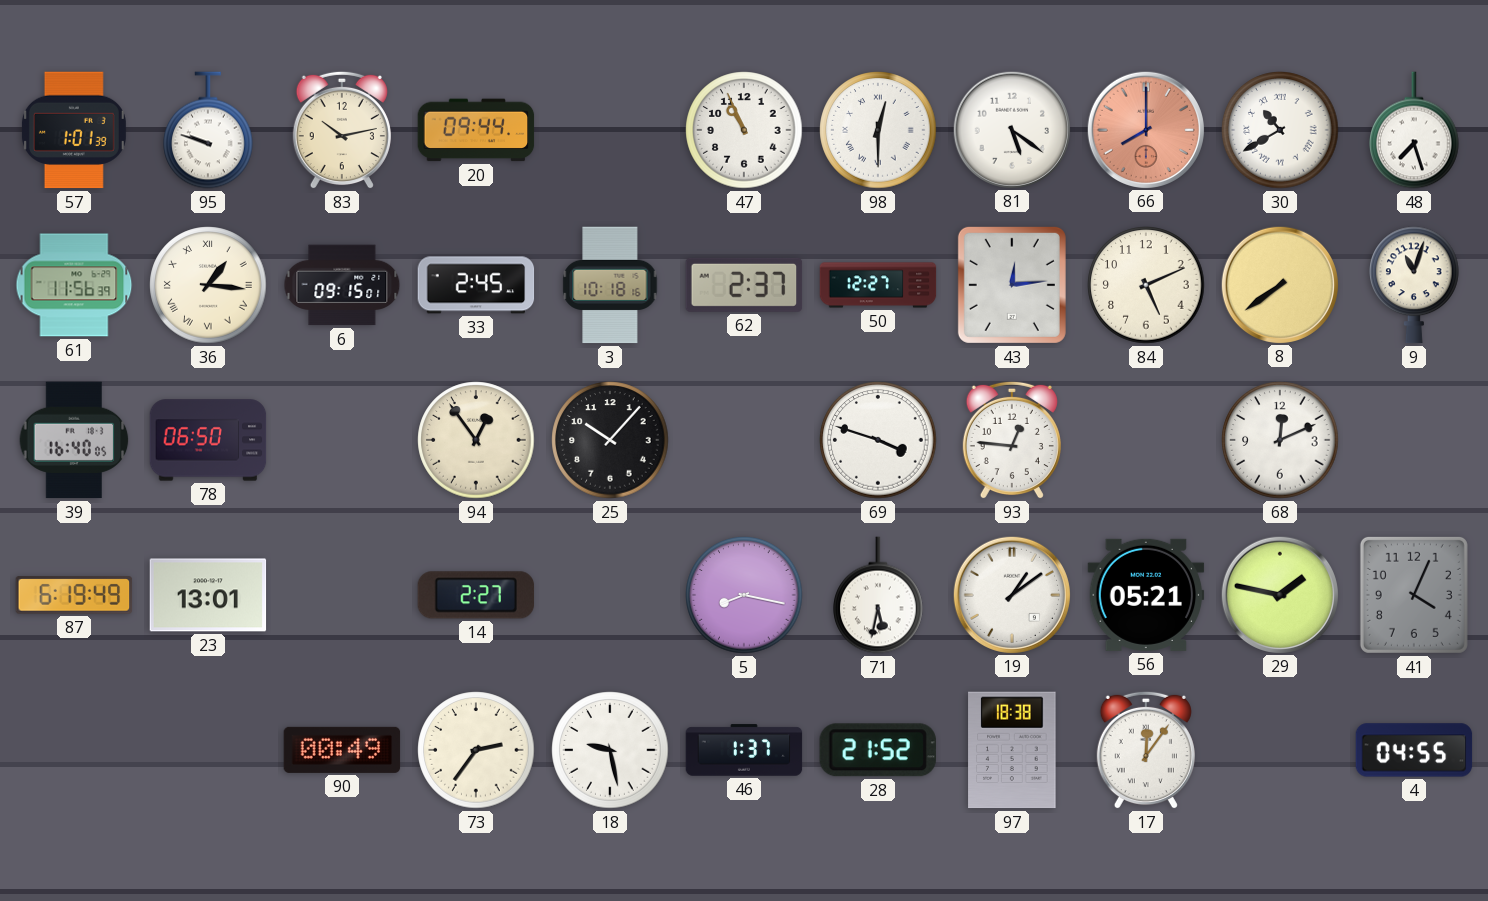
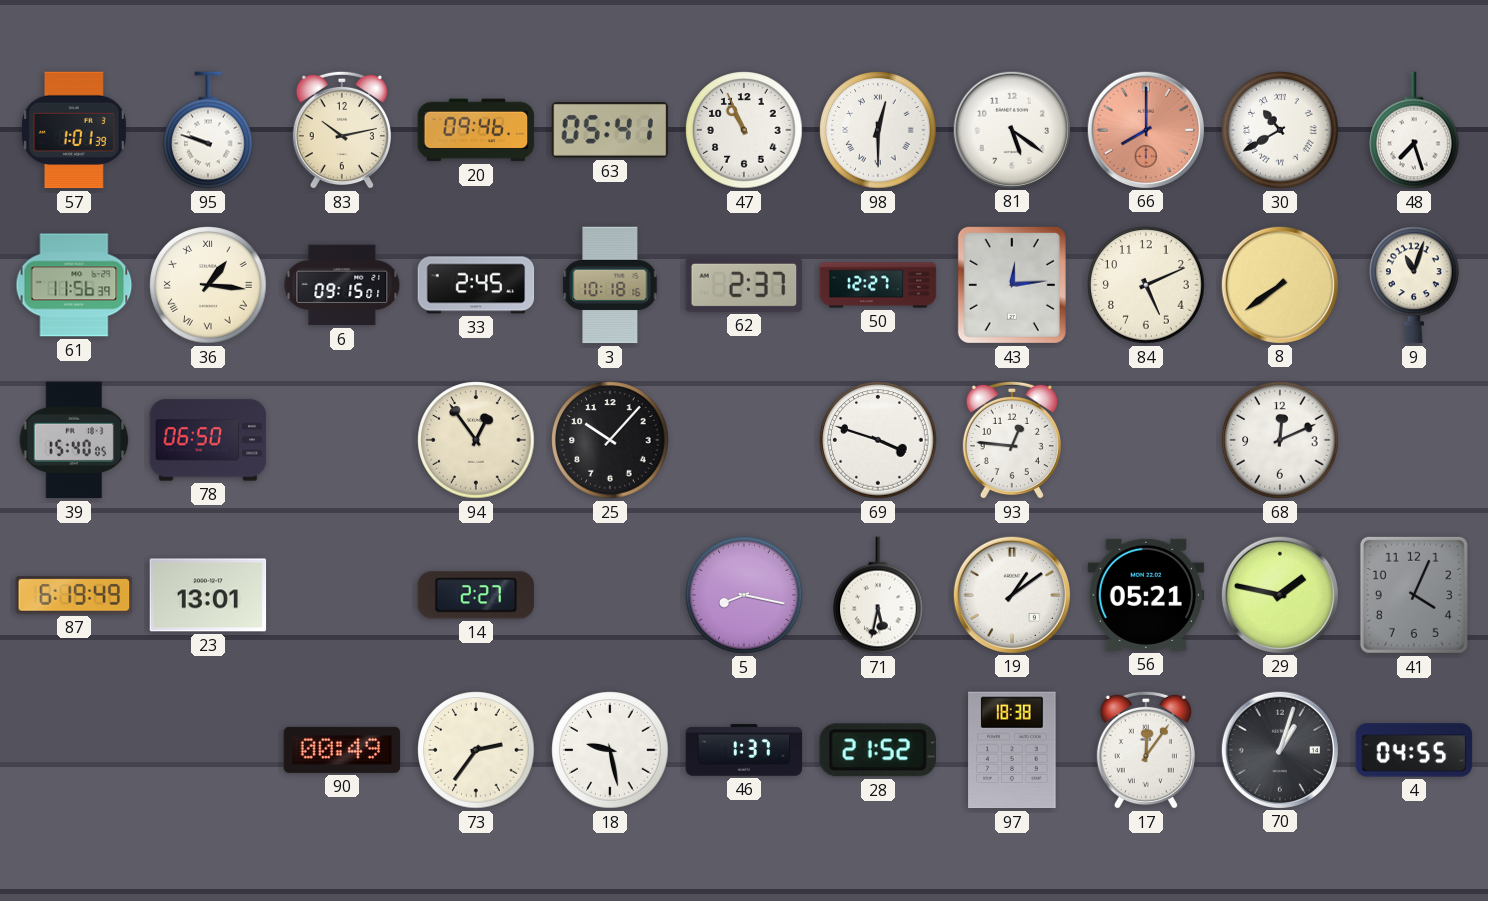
20: 09:44 -> 09:46
63: none -> 05:41
39: 16:40 -> 15:40
70: none -> 1:03
